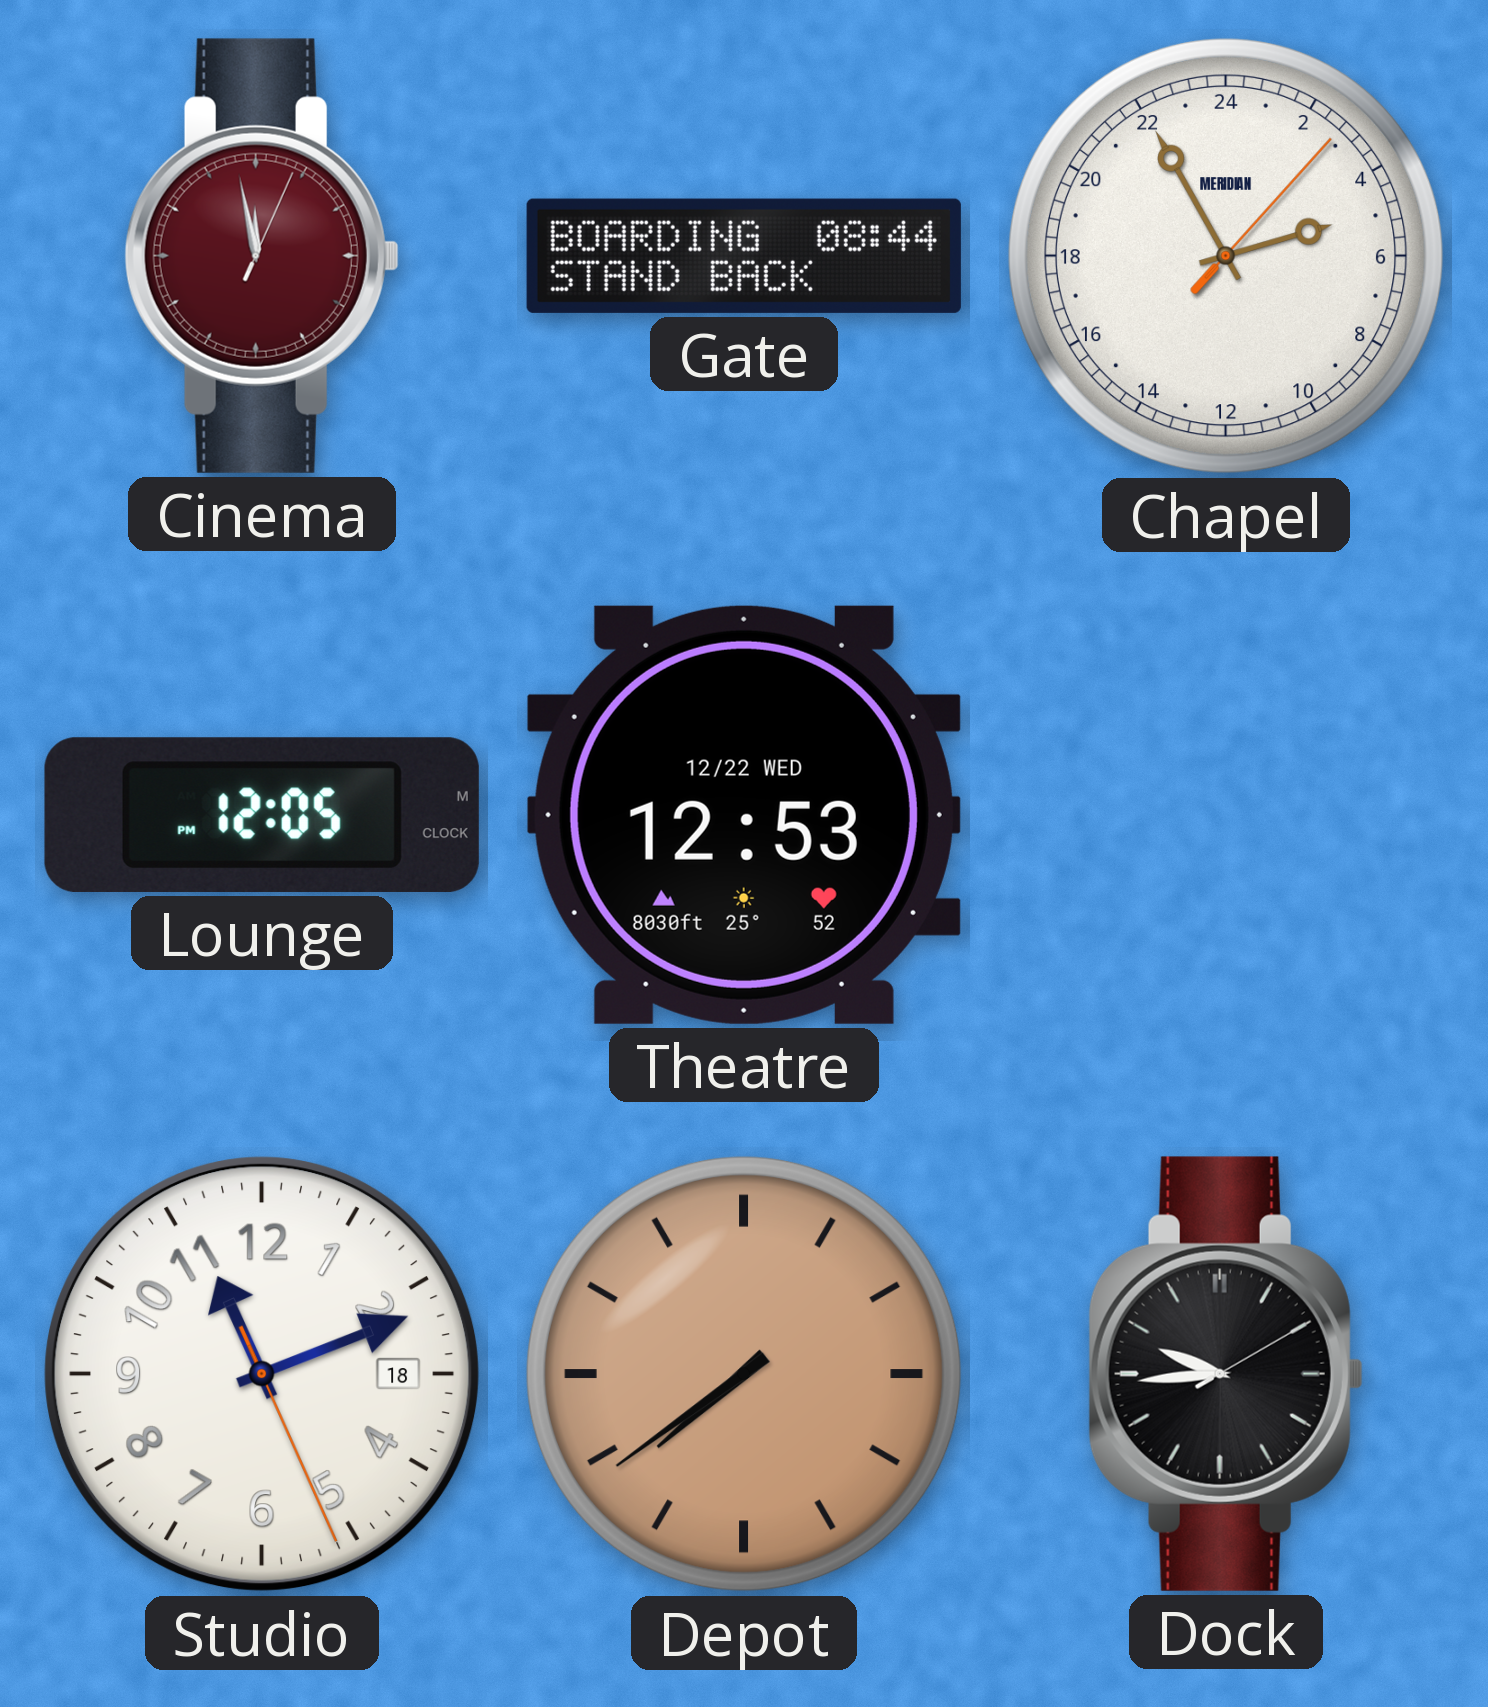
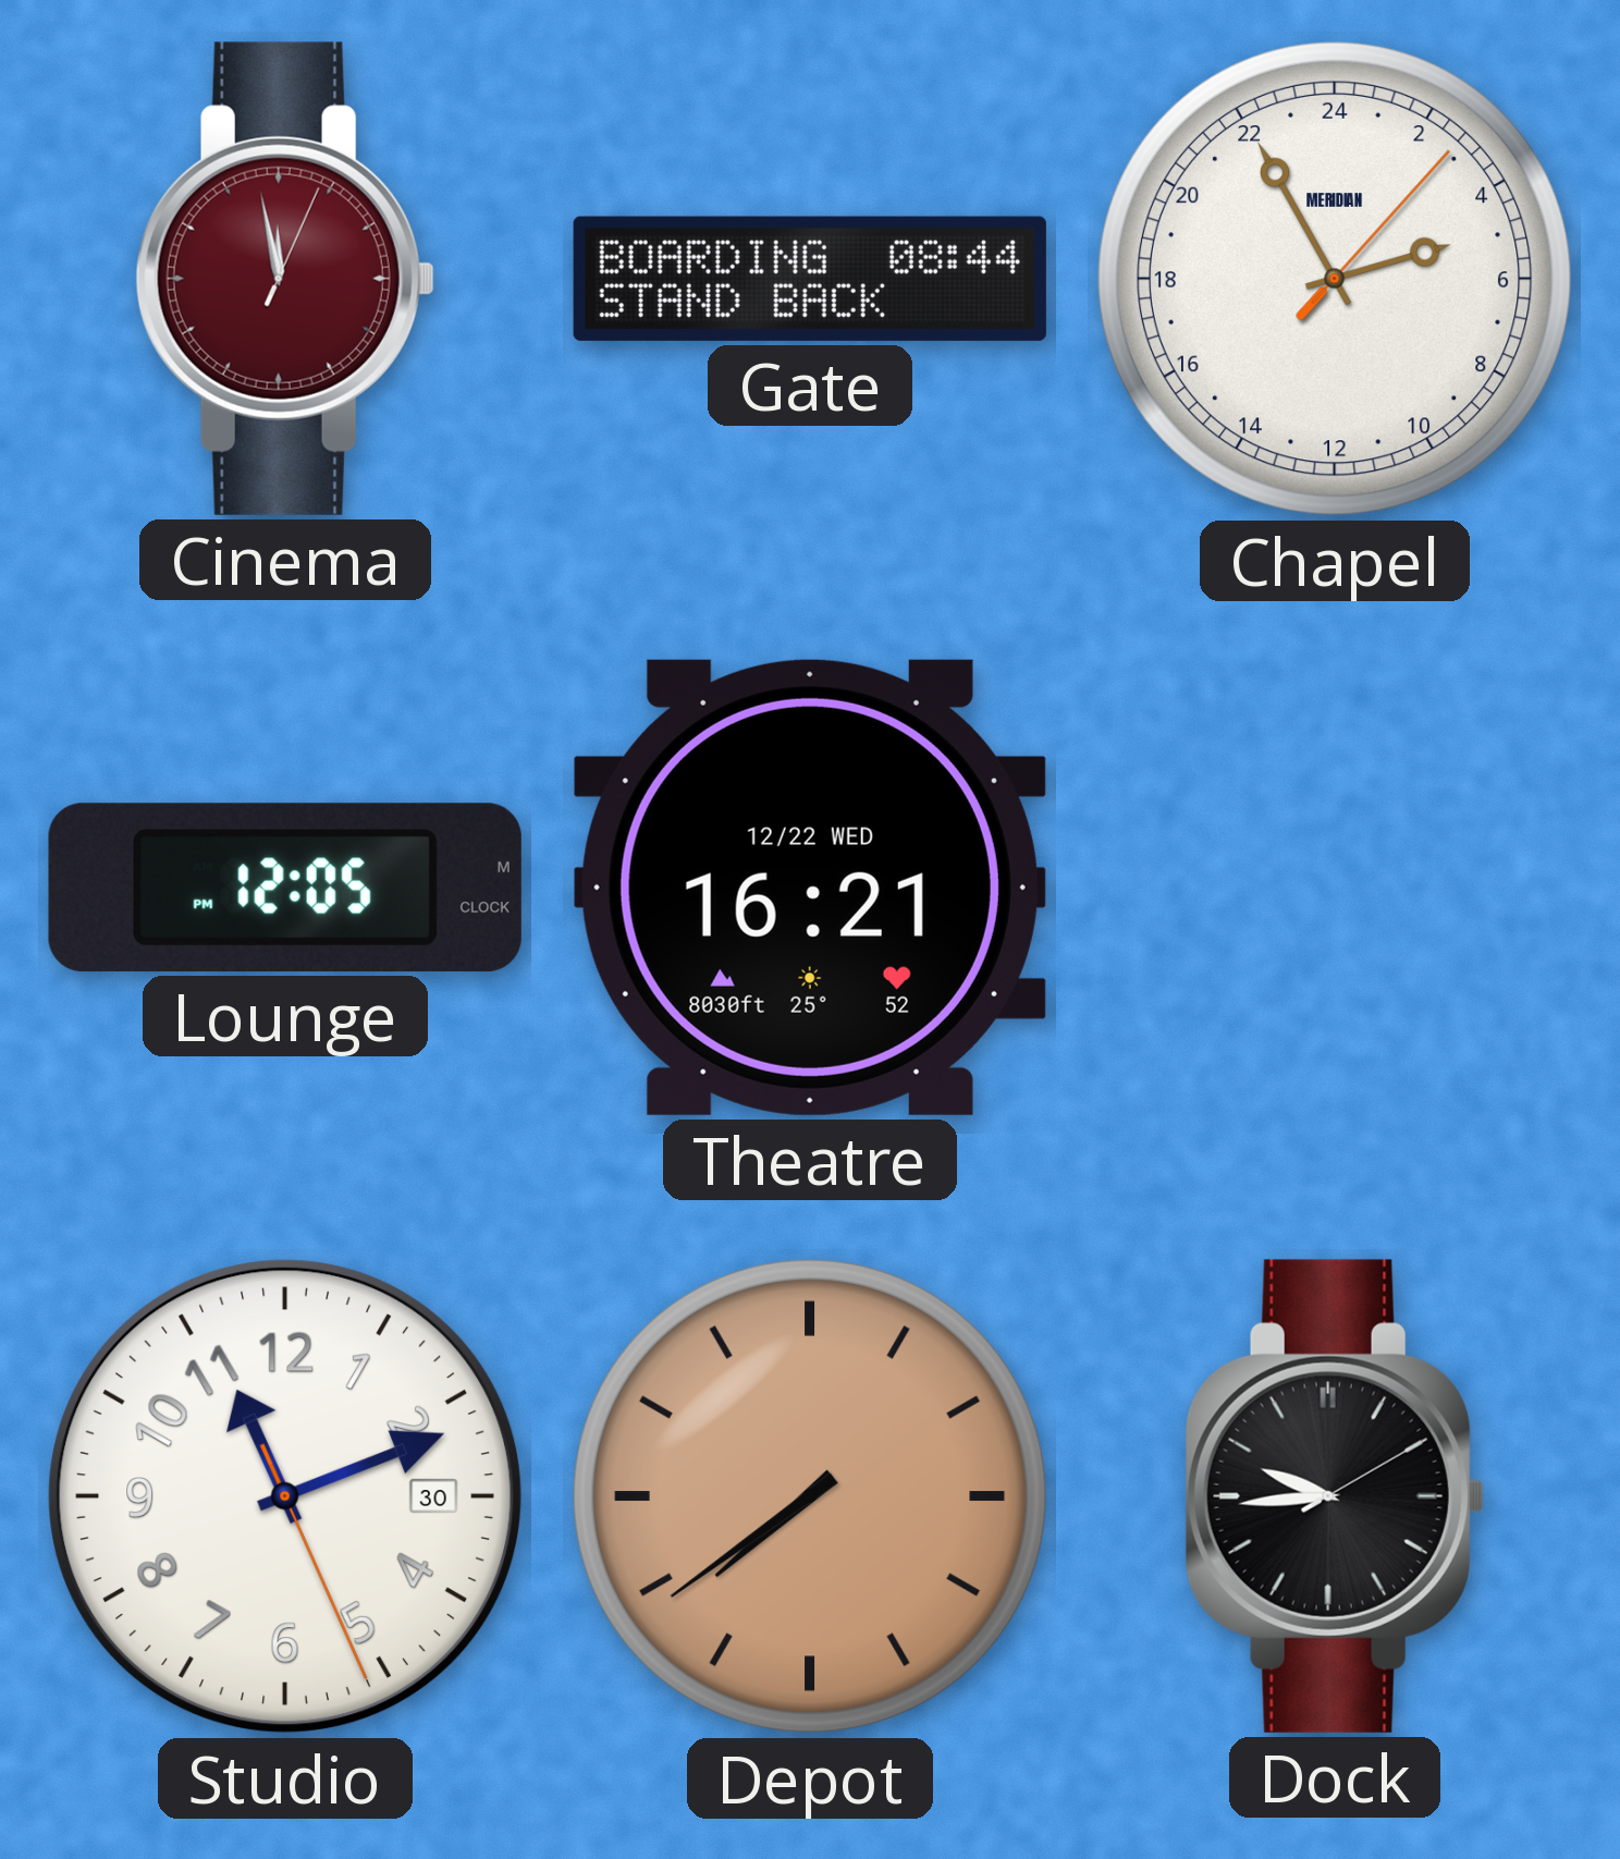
Theatre: 12:53 -> 16:21
Studio date: 18 -> 30
